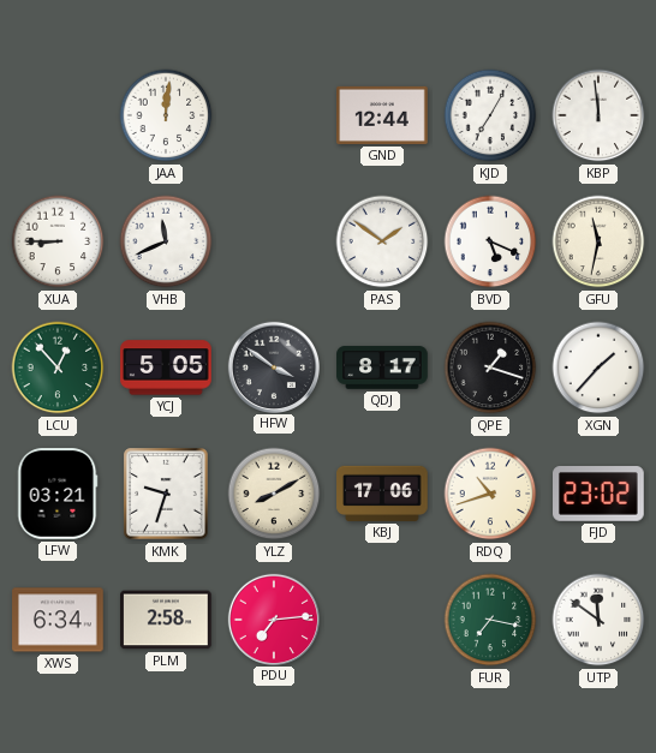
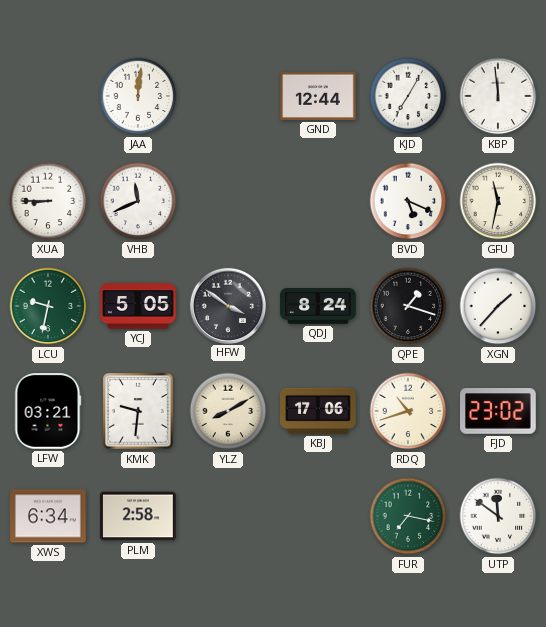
PAS: 1:51 -> none
LCU: 12:53 -> 9:32
QDJ: 8:17 -> 8:24
KMK: 9:33 -> 9:31
PDU: 7:14 -> none
